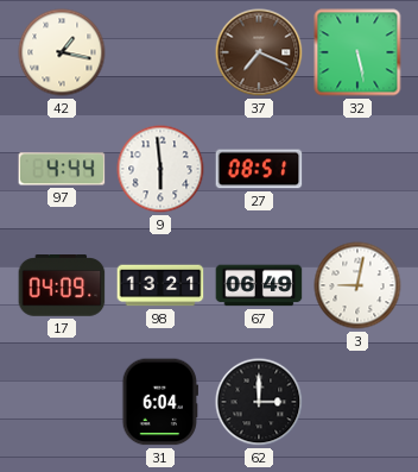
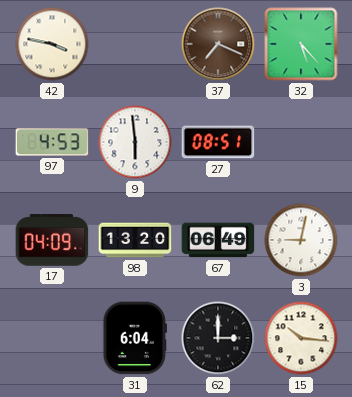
42: 1:17 -> 3:47
32: 5:28 -> 5:23
97: 4:44 -> 4:53
98: 13:21 -> 13:20
15: none -> 10:16
